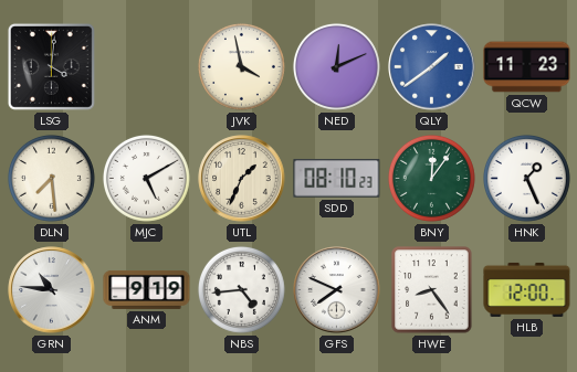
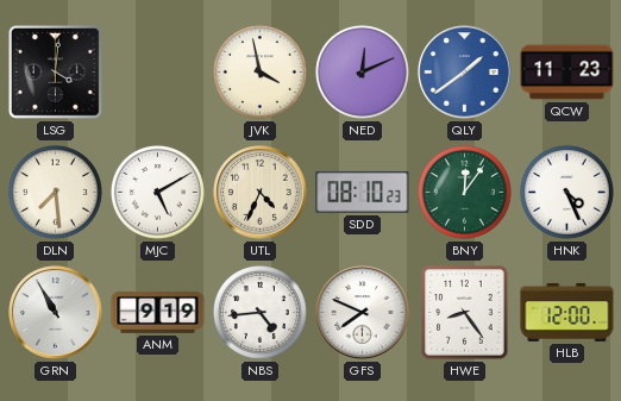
UTL: 1:34 -> 4:34
HNK: 1:26 -> 4:26
GRN: 10:46 -> 10:55
